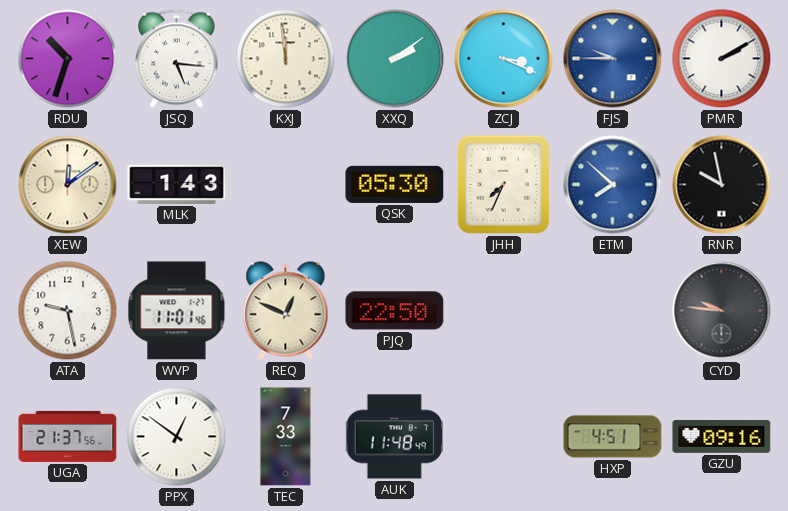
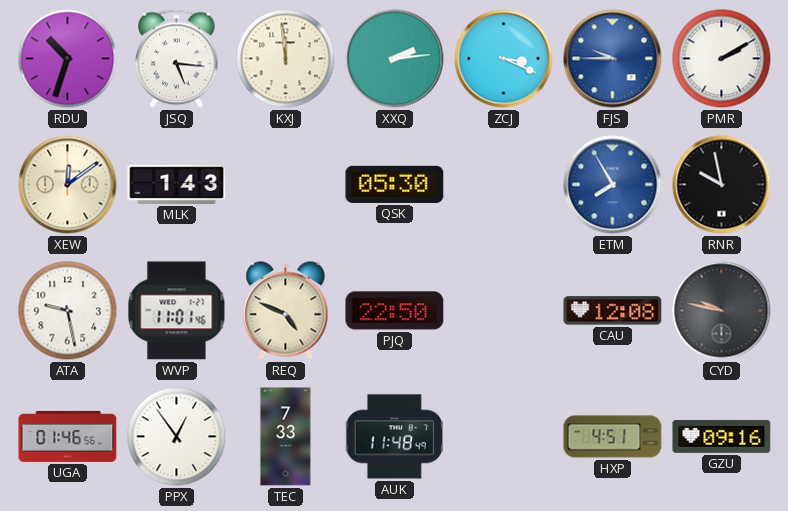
XXQ: 2:09 -> 2:14
JHH: 7:34 -> none
ETM: 7:52 -> 7:55
REQ: 12:49 -> 4:49
CAU: none -> 12:08
CYD: 9:46 -> 9:47
UGA: 21:37 -> 01:46
PPX: 12:51 -> 12:54
